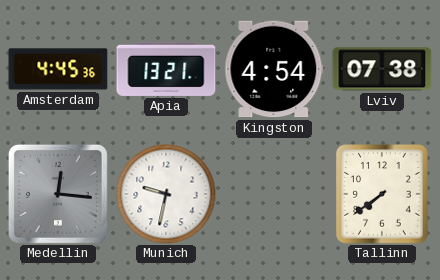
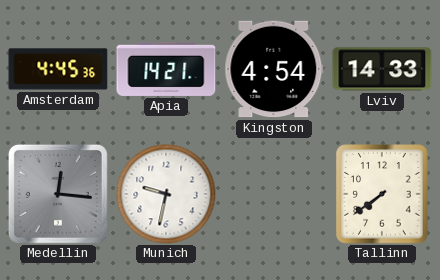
Apia: 13:21 -> 14:21
Lviv: 07:38 -> 14:33
